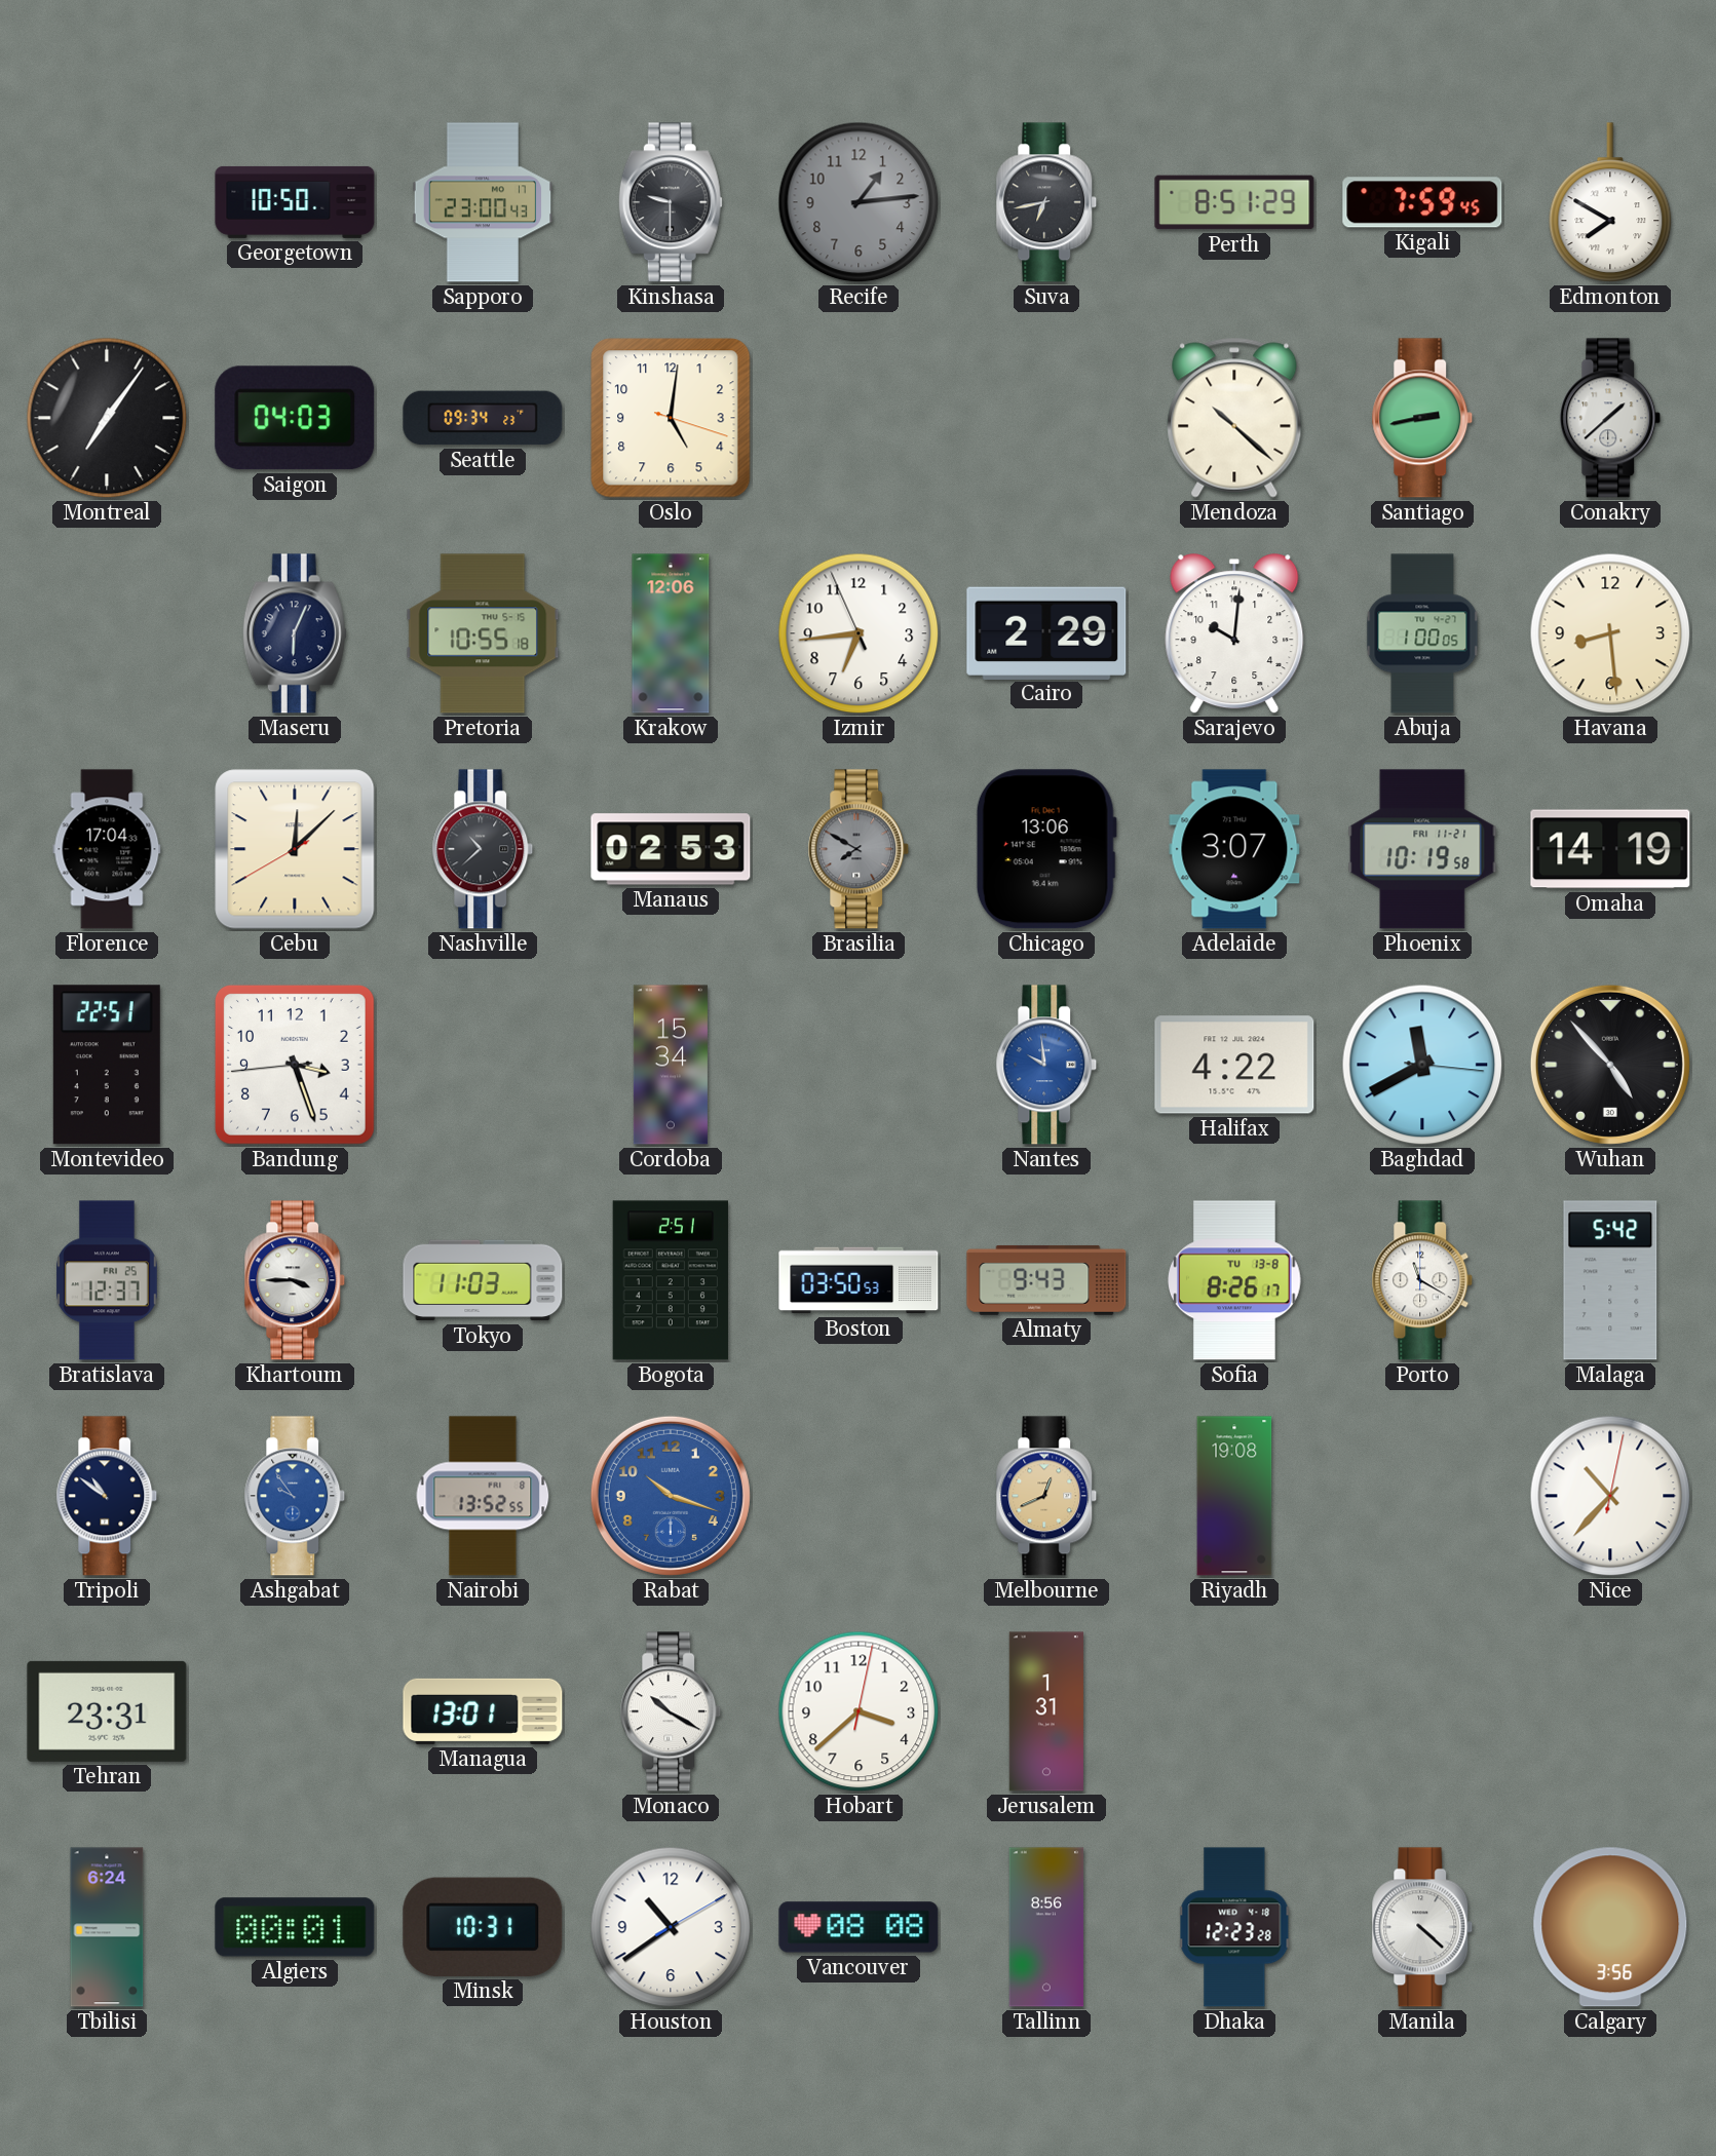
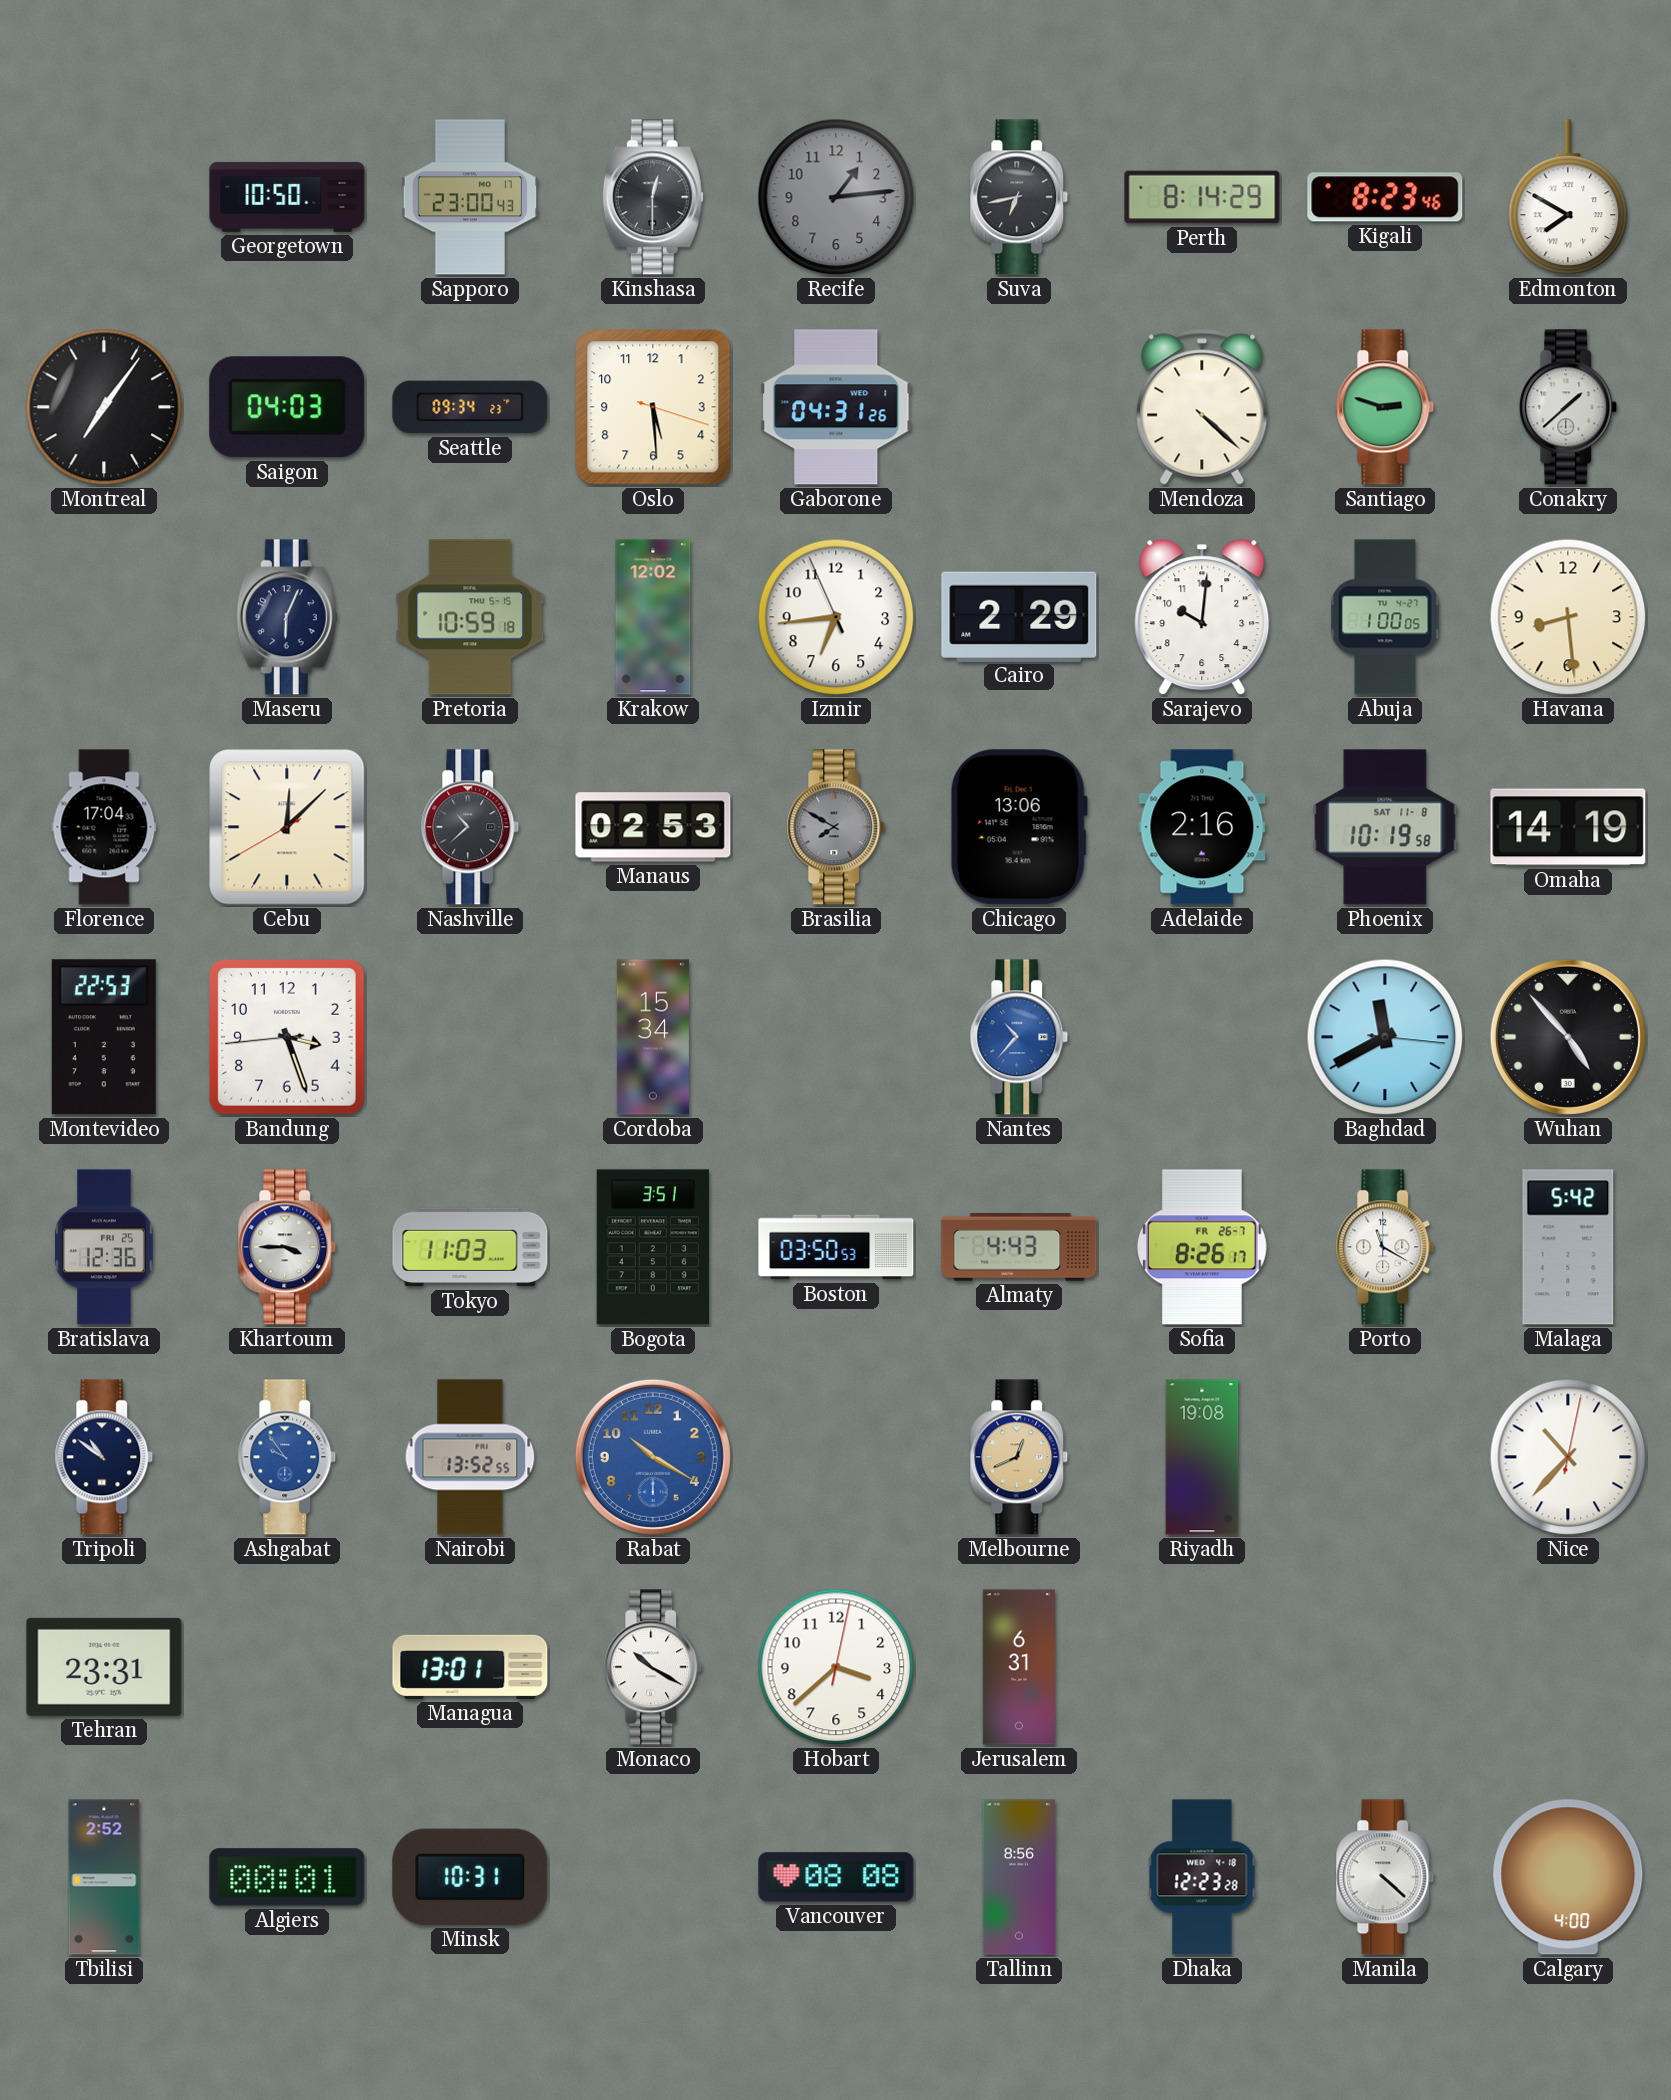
Kinshasa: 9:30 -> 12:30
Perth: 8:51 -> 8:14
Kigali: 7:59 -> 8:23
Oslo: 5:01 -> 5:29
Gaborone: none -> 04:31
Mendoza: 10:22 -> 4:22
Santiago: 2:43 -> 2:48
Pretoria: 10:55 -> 10:59
Krakow: 12:06 -> 12:02
Adelaide: 3:07 -> 2:16
Phoenix date: FRI 11-21 -> SAT 11-8
Montevideo: 22:51 -> 22:53
Nantes: 9:59 -> 10:37
Halifax: 4:22 -> none
Bratislava: 12:37 -> 12:36
Bogota: 2:51 -> 3:51
Almaty: 9:43 -> 4:43
Sofia date: TU 13-8 -> FR 26-7
Rabat: 10:18 -> 10:20
Jerusalem: 1:31 -> 6:31
Tbilisi: 6:24 -> 2:52
Houston: 10:39 -> none
Calgary: 3:56 -> 4:00
